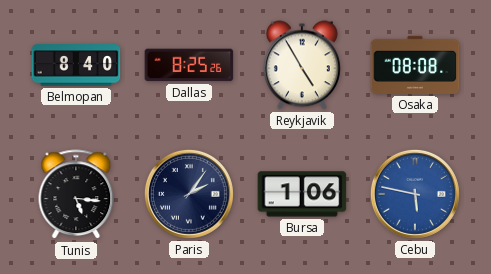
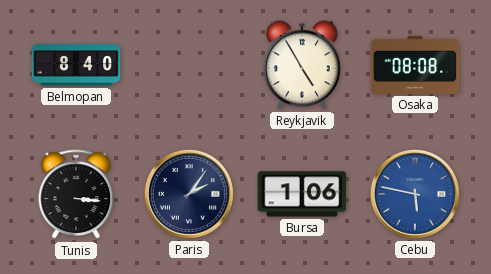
Dallas: 8:25 -> none
Tunis: 5:16 -> 3:16
